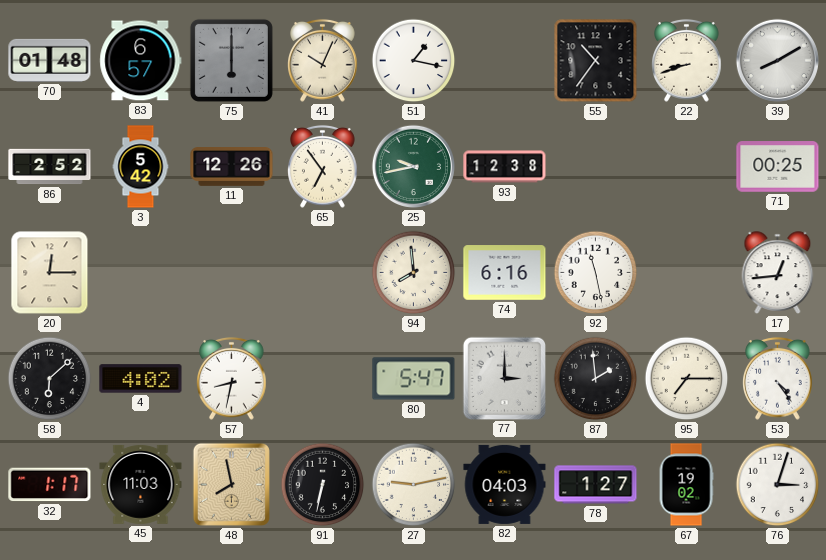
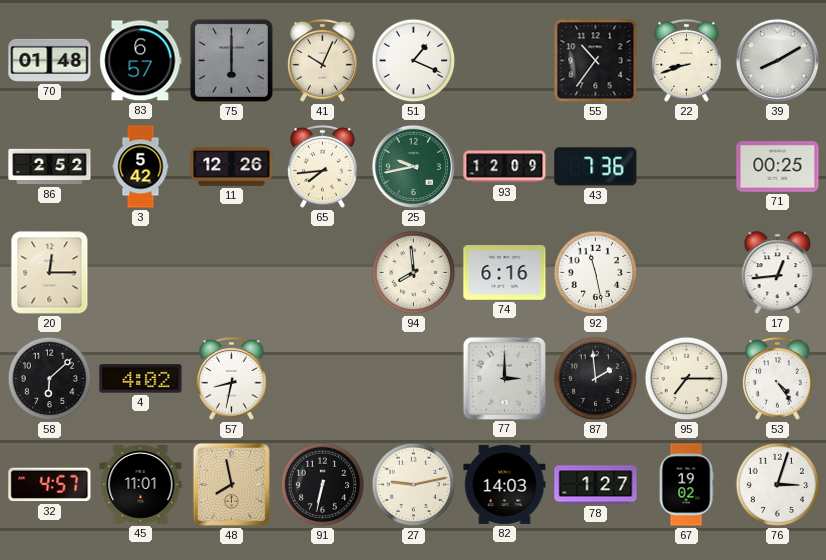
51: 1:17 -> 1:19
65: 6:54 -> 7:44
93: 12:38 -> 12:09
43: none -> 7:36
80: 5:47 -> none
32: 1:17 -> 4:57
45: 11:03 -> 11:01
82: 04:03 -> 14:03
